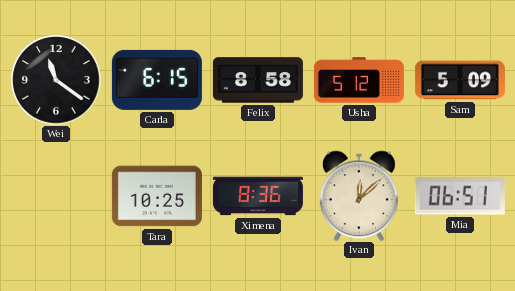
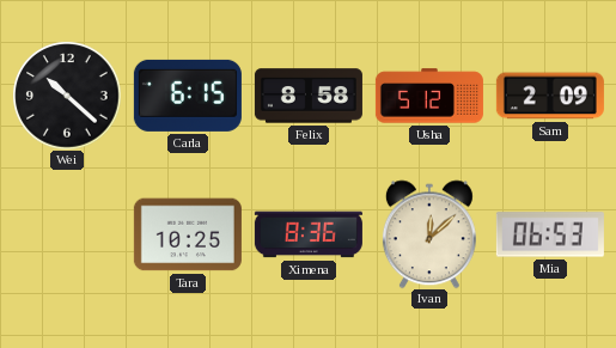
Wei: 11:21 -> 10:22
Sam: 5:09 -> 2:09
Mia: 06:51 -> 06:53
